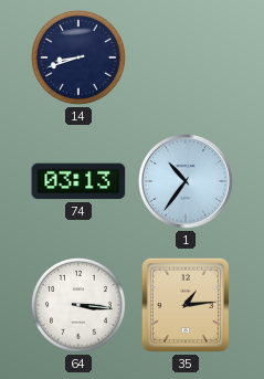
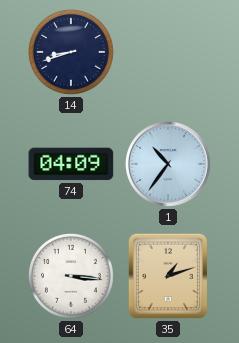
74: 03:13 -> 04:09
35: 1:14 -> 1:12
